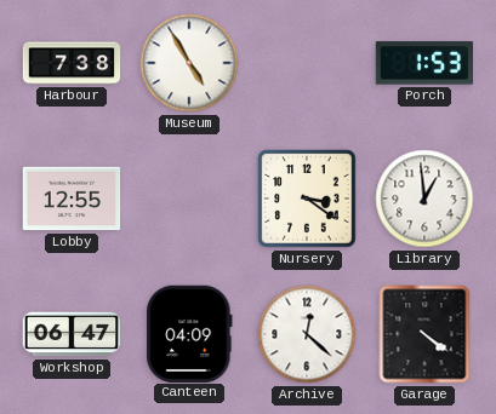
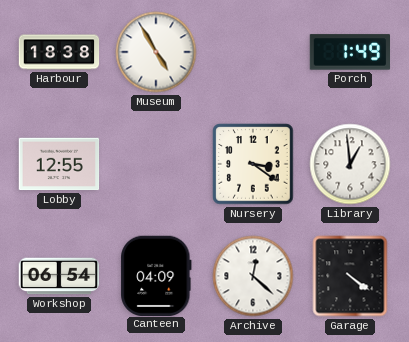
Harbour: 7:38 -> 18:38
Porch: 1:53 -> 1:49
Workshop: 06:47 -> 06:54
